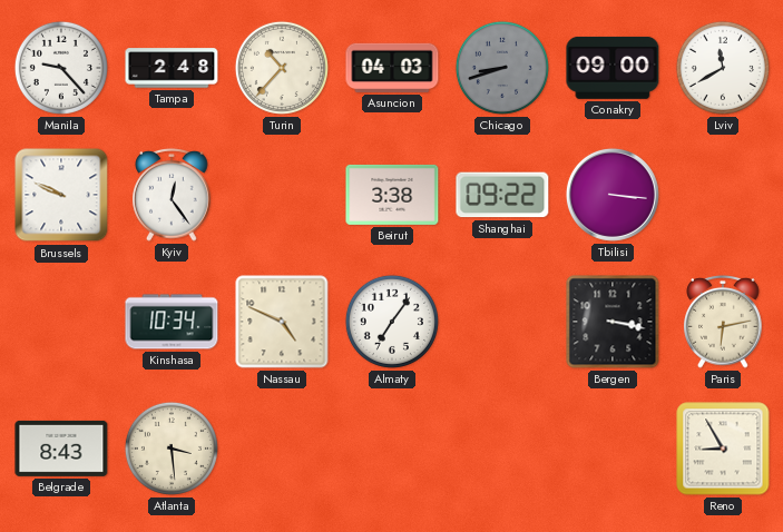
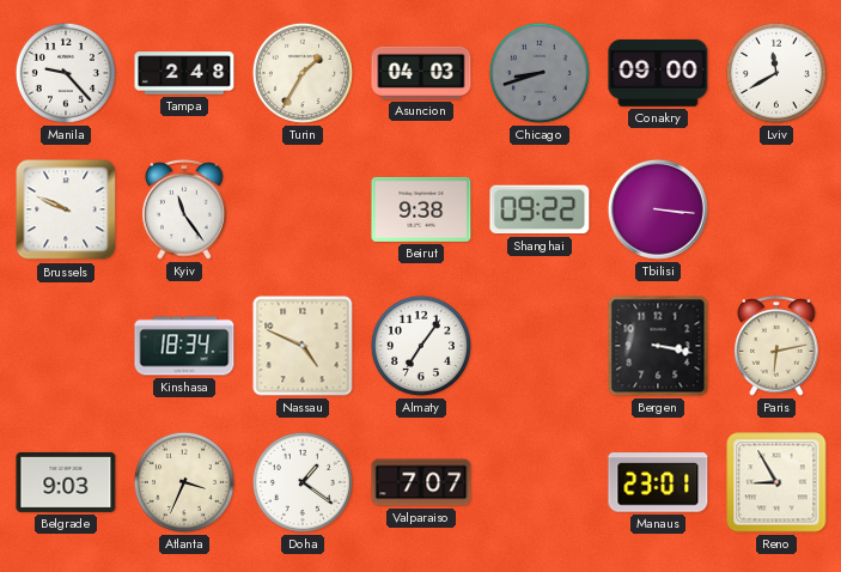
Turin: 10:37 -> 1:35
Kyiv: 12:24 -> 11:24
Beirut: 3:38 -> 9:38
Kinshasa: 10:34 -> 18:34
Belgrade: 8:43 -> 9:03
Atlanta: 3:29 -> 3:34
Doha: none -> 1:21
Valparaiso: none -> 7:07
Manaus: none -> 23:01
